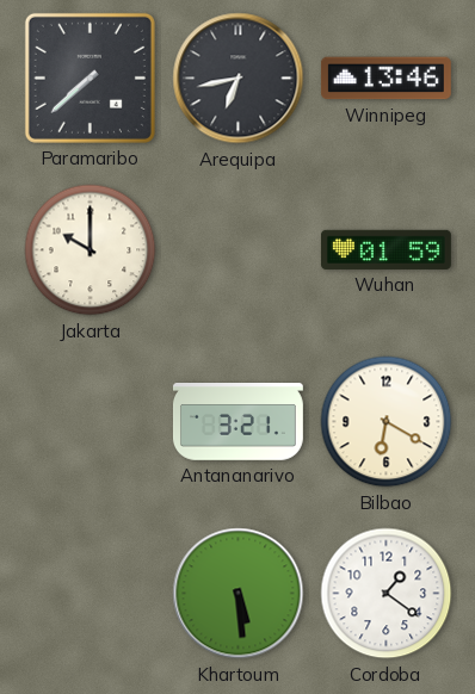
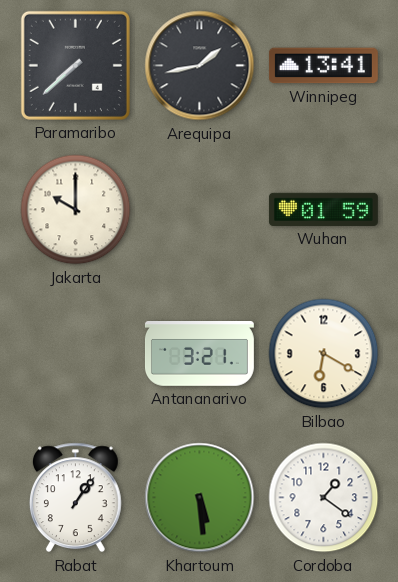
Arequipa: 6:43 -> 1:43
Winnipeg: 13:46 -> 13:41
Rabat: none -> 1:06
